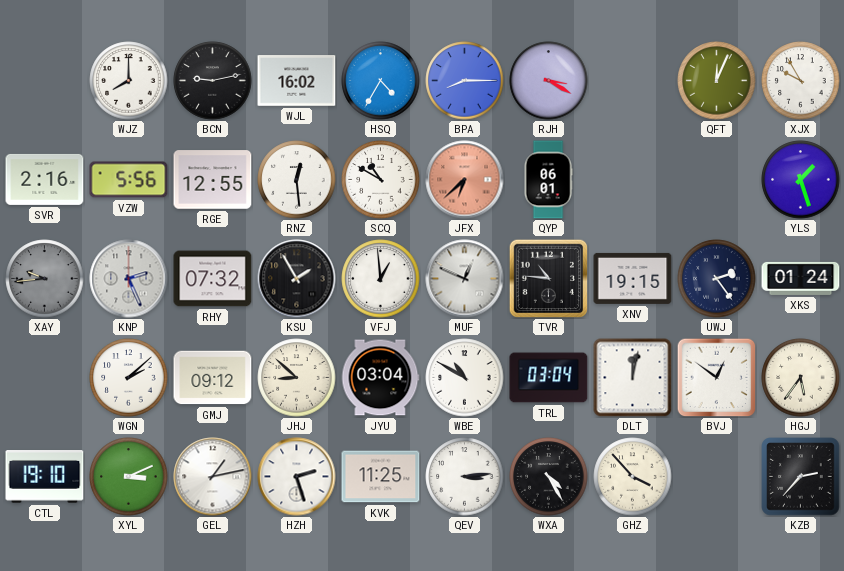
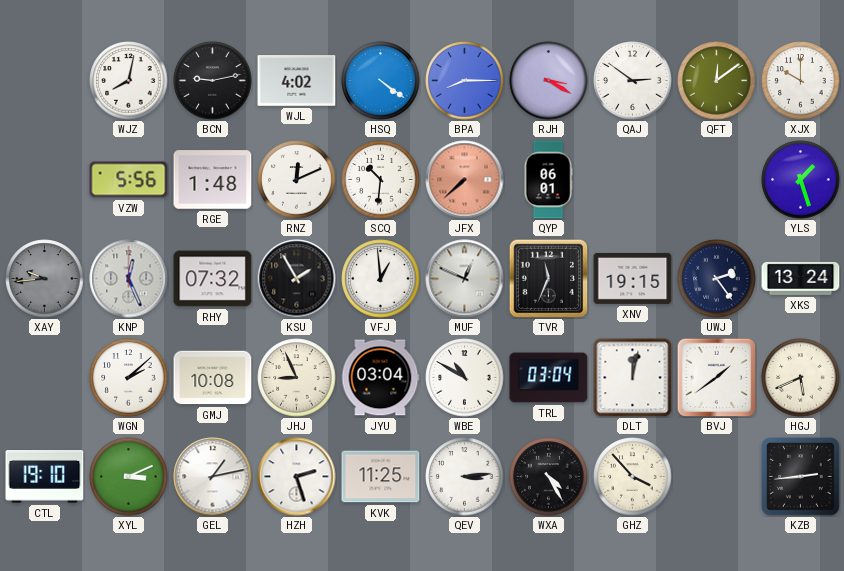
WJZ: 8:00 -> 8:02
WJL: 16:02 -> 4:02
HSQ: 4:35 -> 4:21
QAJ: none -> 2:51
QFT: 12:04 -> 12:09
XJX: 9:55 -> 10:00
SVR: 2:16 -> none
RGE: 12:55 -> 1:48
RNZ: 12:29 -> 12:11
SCQ: 10:50 -> 10:31
JFX: 6:38 -> 7:38
KNP: 2:26 -> 12:26
TVR: 10:46 -> 11:34
XKS: 01:24 -> 13:24
GMJ: 09:12 -> 10:08
JHJ: 8:52 -> 8:56
BVJ: 12:51 -> 1:39
HGJ: 5:36 -> 5:41
KZB: 2:37 -> 2:44
